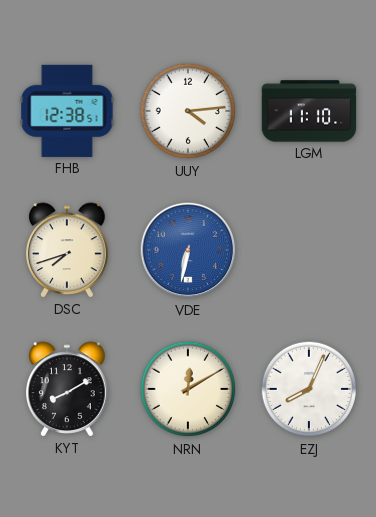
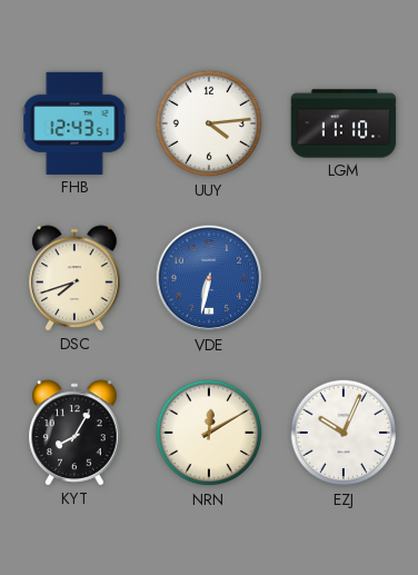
FHB: 12:38 -> 12:43
KYT: 8:10 -> 8:05
EZJ: 8:04 -> 10:04
